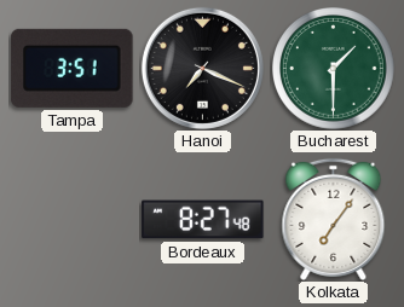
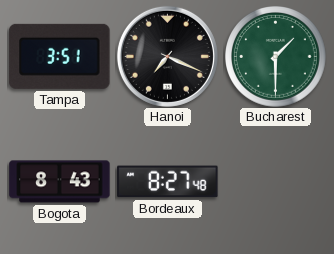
Bogota: none -> 8:43
Kolkata: 7:06 -> none
